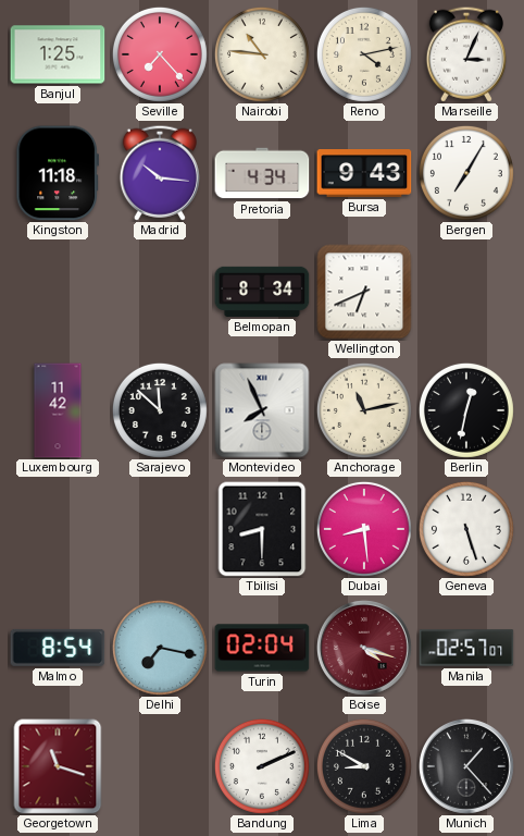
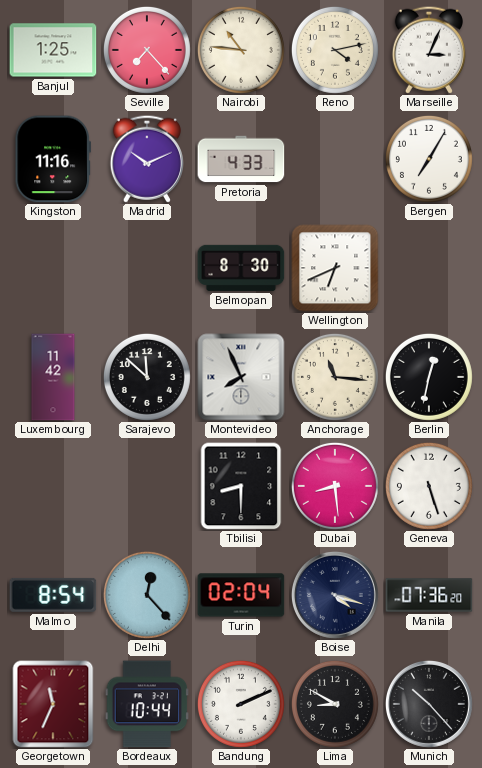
Kingston: 11:18 -> 11:16
Madrid: 10:16 -> 10:11
Pretoria: 4:34 -> 4:33
Bursa: 9:43 -> none
Belmopan: 8:34 -> 8:30
Anchorage: 11:13 -> 11:16
Delhi: 7:17 -> 12:23
Boise dial: burgundy -> navy
Manila: 02:57 -> 07:36
Georgetown: 11:18 -> 11:34
Bordeaux: none -> 10:44
Munich: 1:23 -> 10:23
